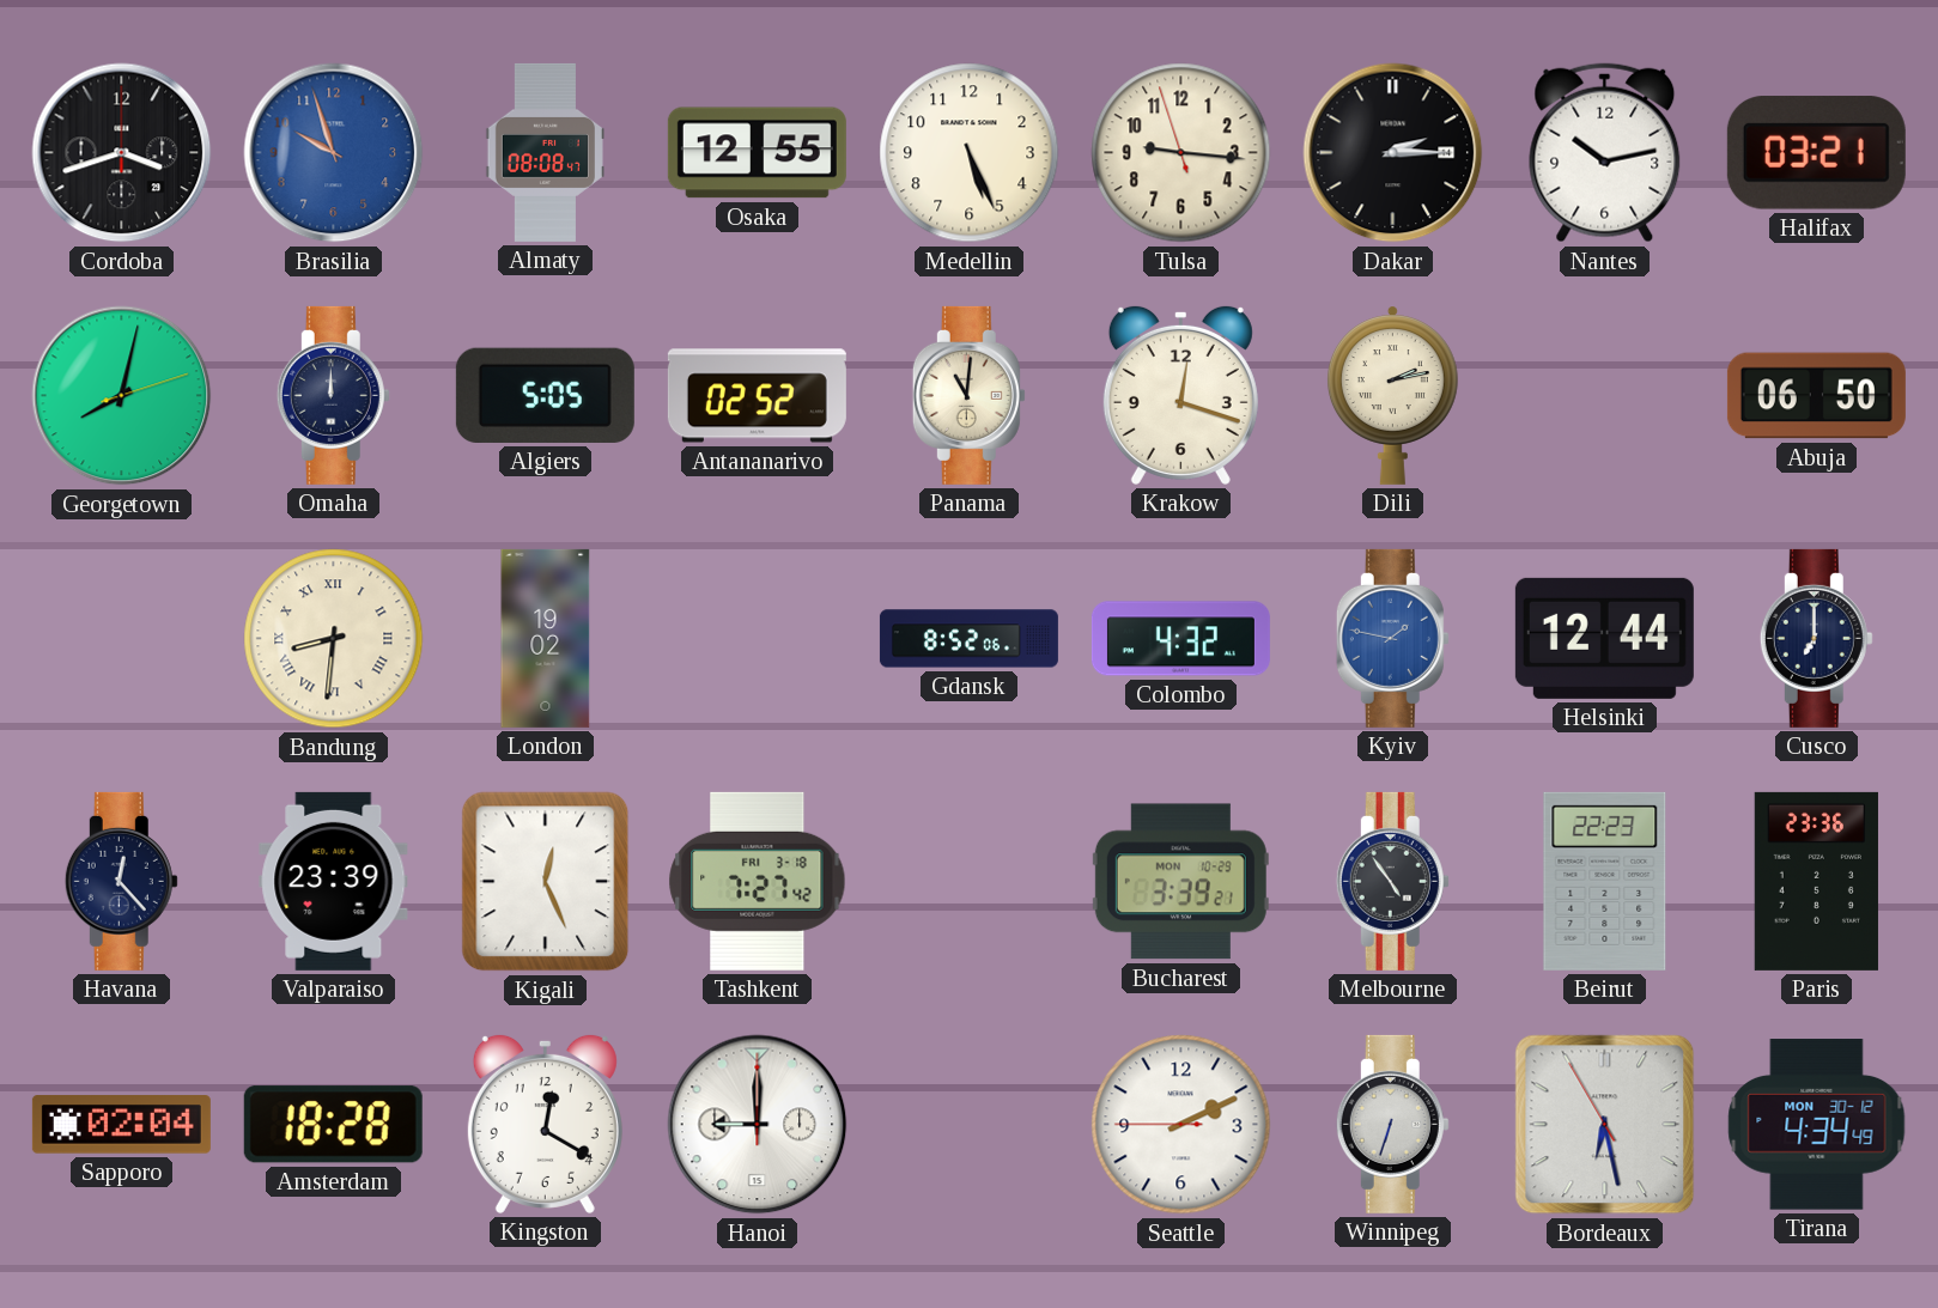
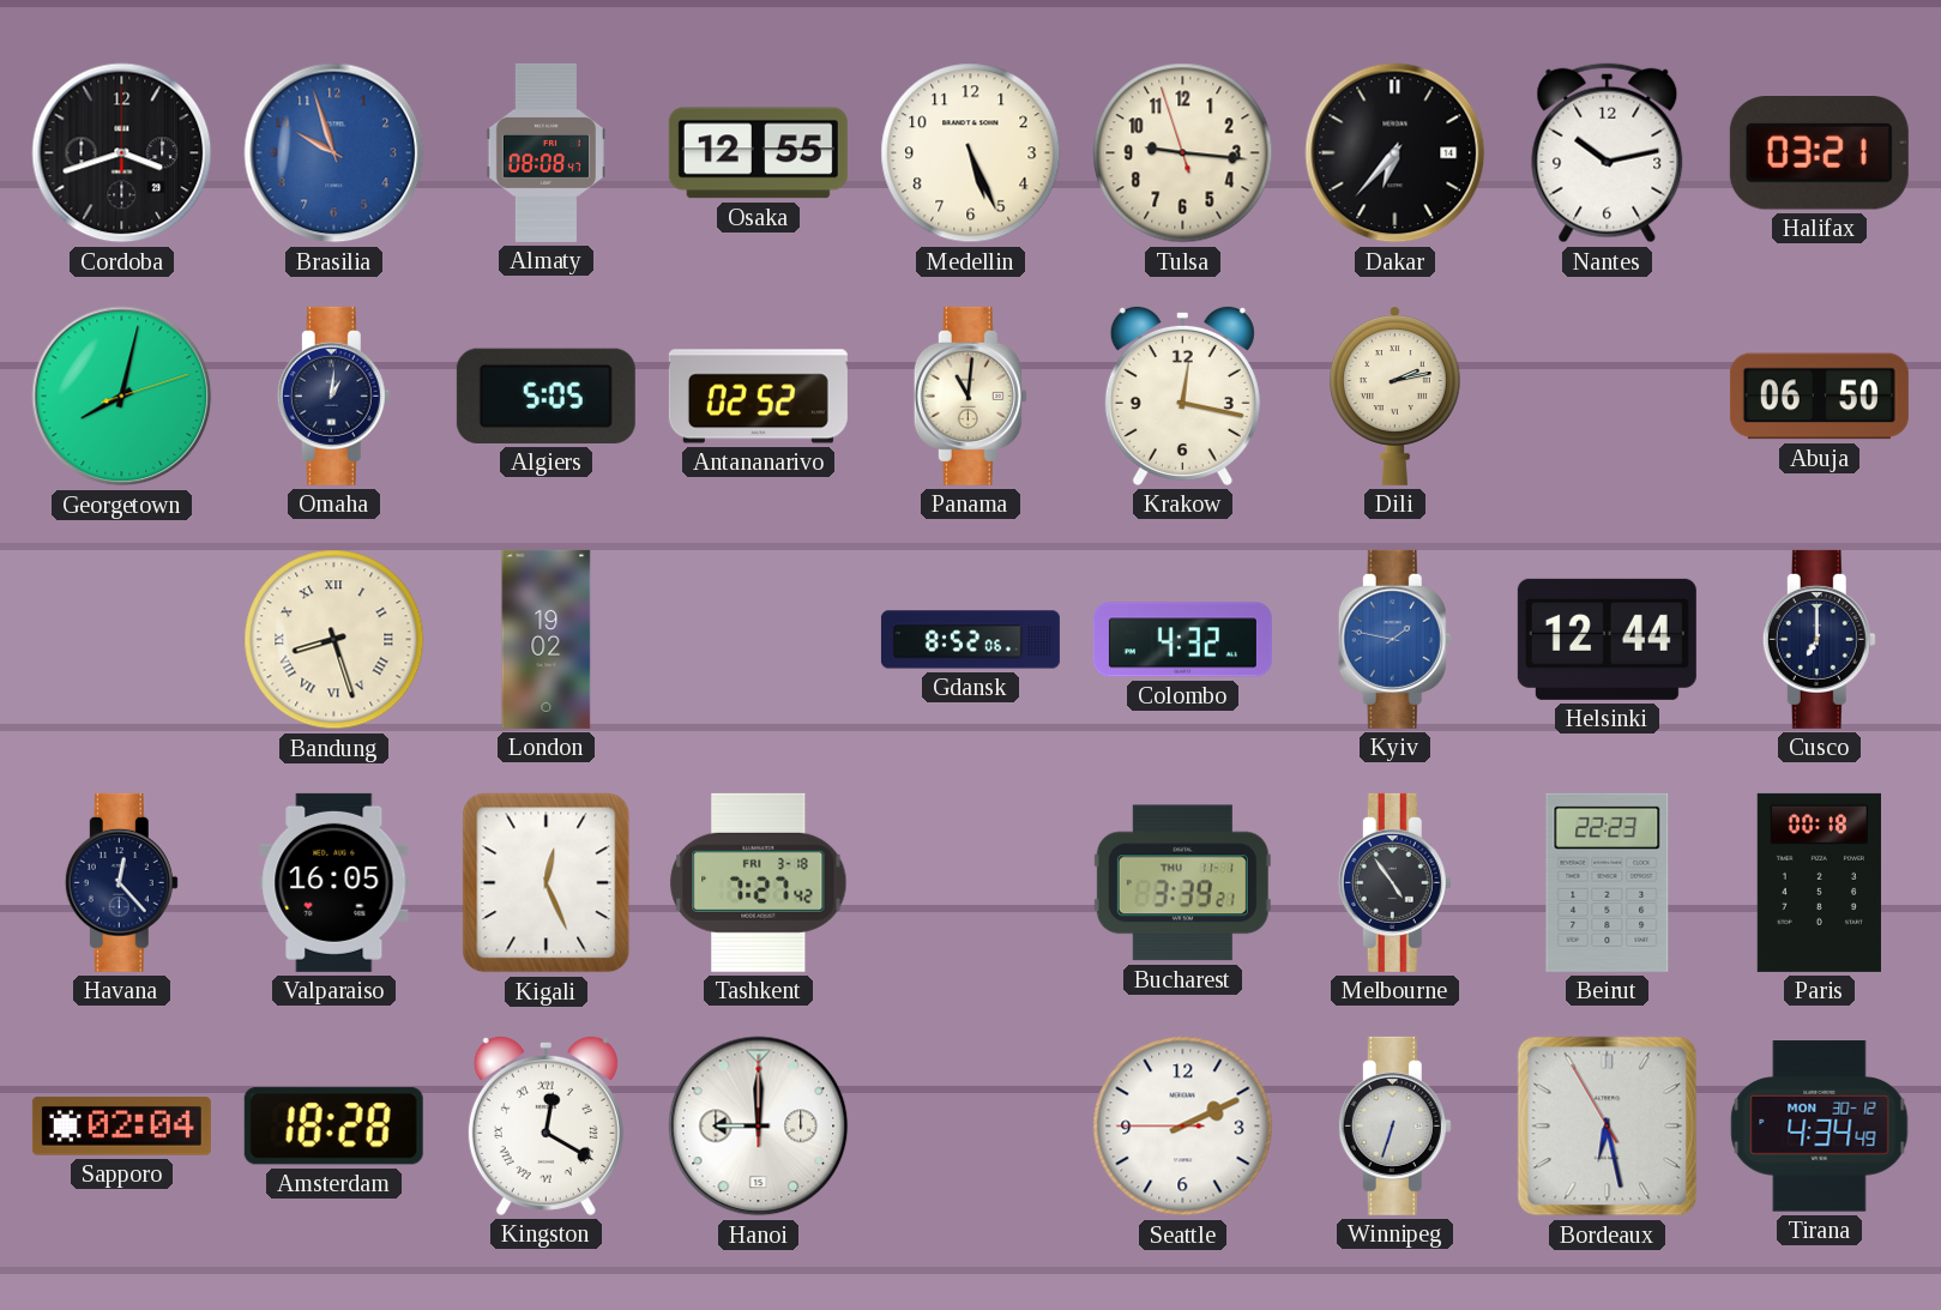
Dakar: 2:15 -> 6:37
Omaha: 12:00 -> 1:01
Krakow: 12:18 -> 12:17
Bandung: 8:31 -> 8:27
Valparaiso: 23:39 -> 16:05
Bucharest date: MON 10-29 -> THU 11-1
Paris: 23:36 -> 00:18
Kingston numerals: Arabic -> Roman
